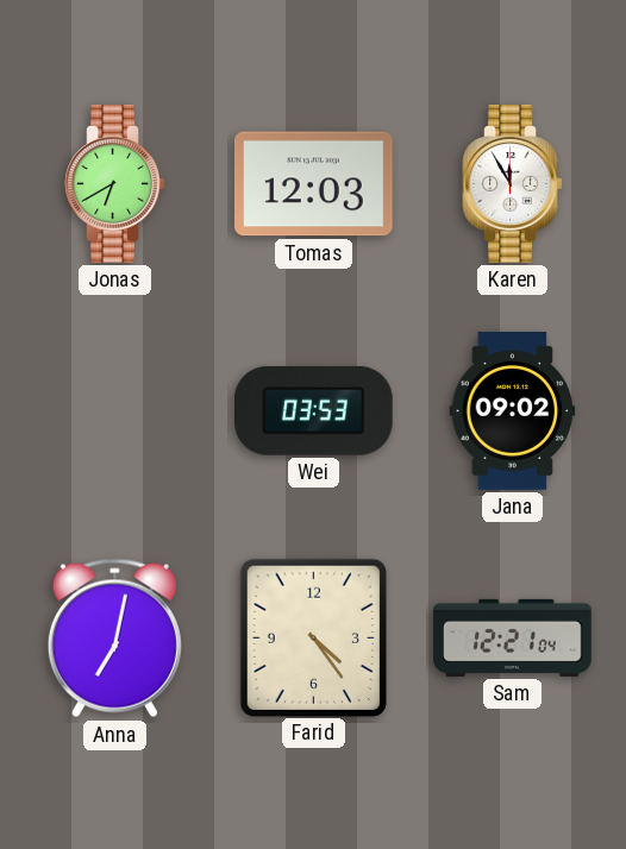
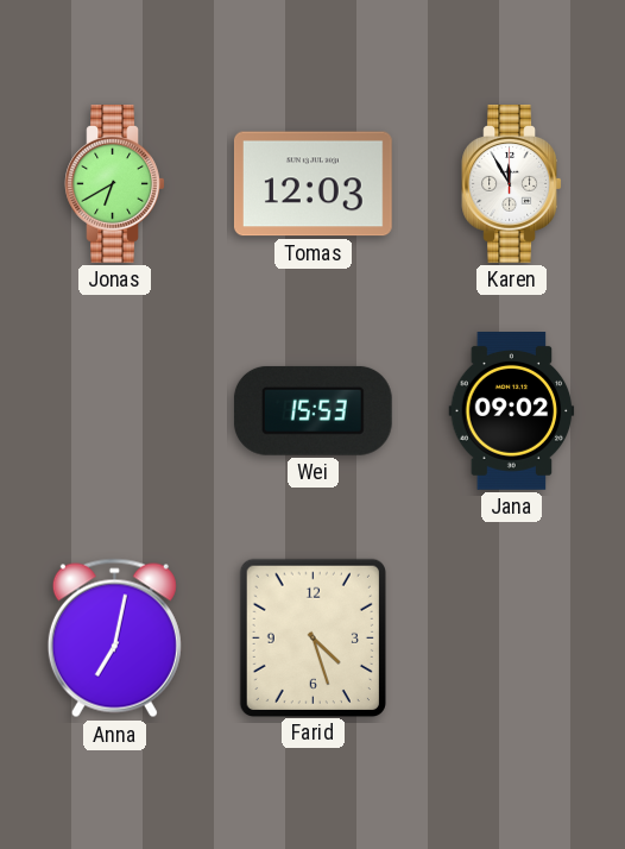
Wei: 03:53 -> 15:53
Farid: 4:24 -> 4:27
Sam: 12:21 -> none
